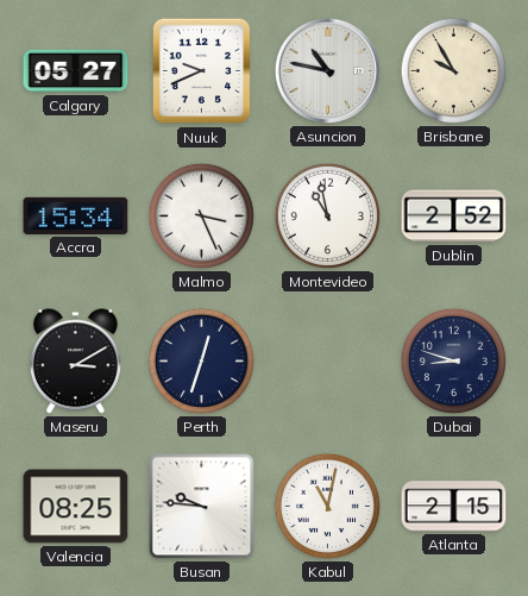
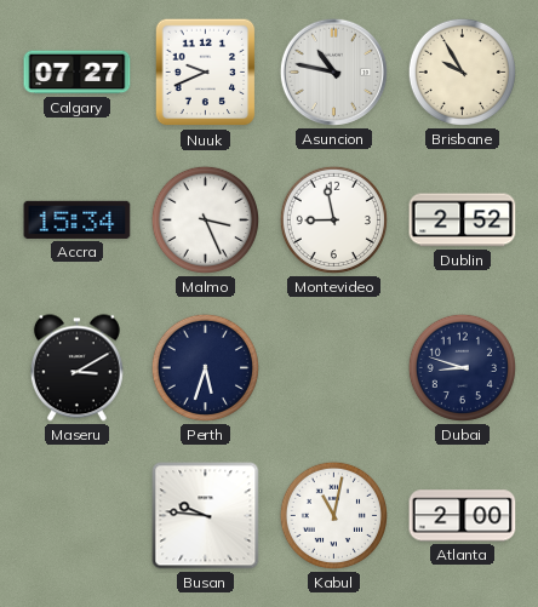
Calgary: 05:27 -> 07:27
Montevideo: 10:58 -> 8:58
Perth: 12:33 -> 5:33
Valencia: 08:25 -> none
Atlanta: 2:15 -> 2:00
